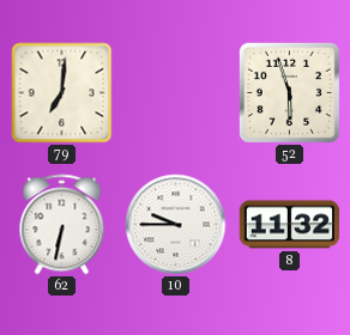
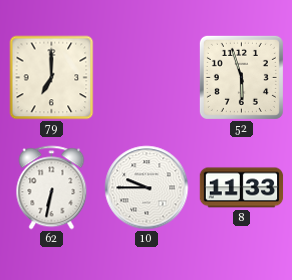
79: 7:01 -> 7:00
8: 11:32 -> 11:33
